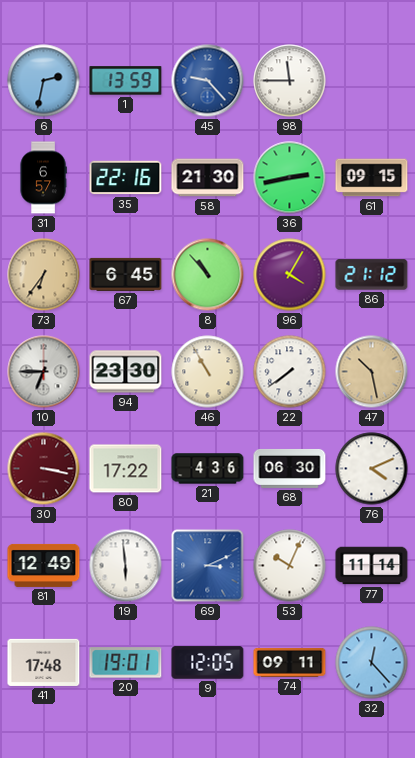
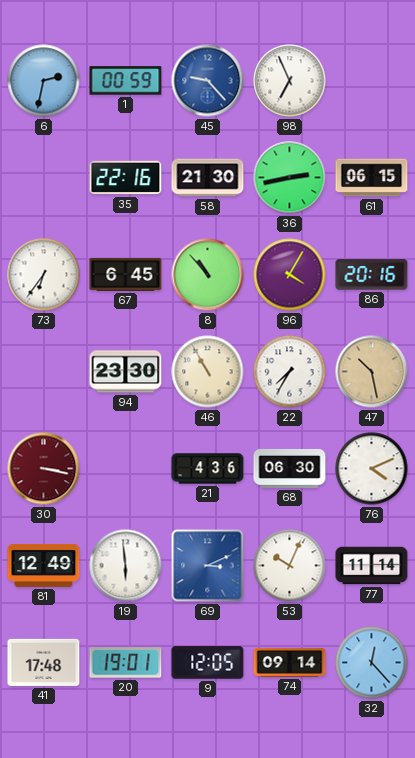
1: 13:59 -> 00:59
98: 11:45 -> 6:56
31: 6:57 -> none
61: 09:15 -> 06:15
73 dial: champagne -> white
86: 21:12 -> 20:16
10: 6:45 -> none
22: 7:39 -> 7:35
80: 17:22 -> none
74: 09:11 -> 09:14
